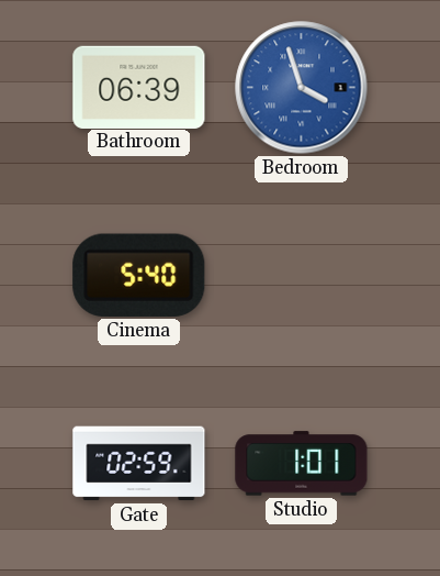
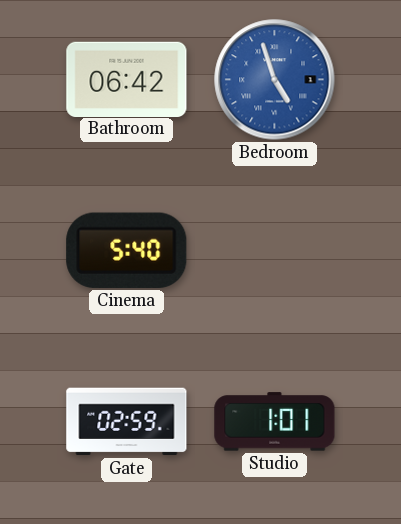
Bathroom: 06:39 -> 06:42
Bedroom: 3:57 -> 4:57
